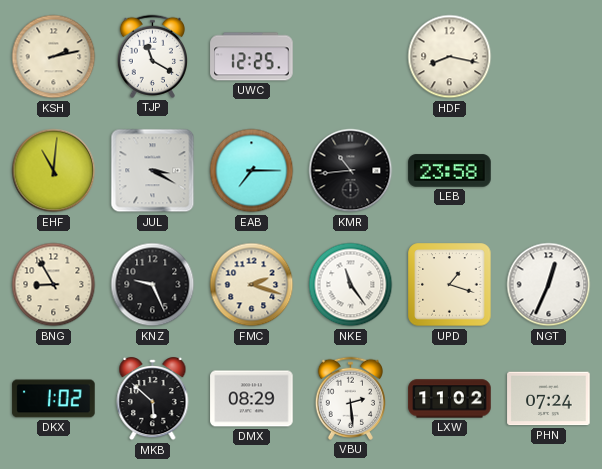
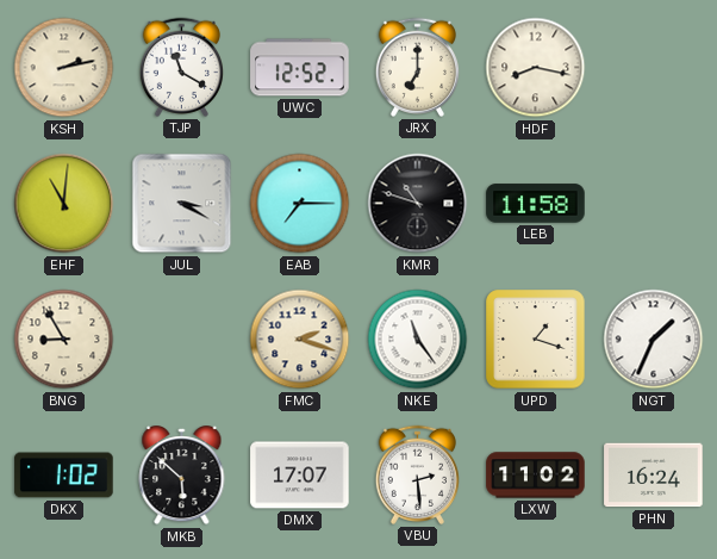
UWC: 12:25 -> 12:52
JRX: none -> 7:00
KMR: 10:44 -> 10:48
LEB: 23:58 -> 11:58
KNZ: 9:26 -> none
NGT: 12:34 -> 1:34
DMX: 08:29 -> 17:07
PHN: 07:24 -> 16:24
